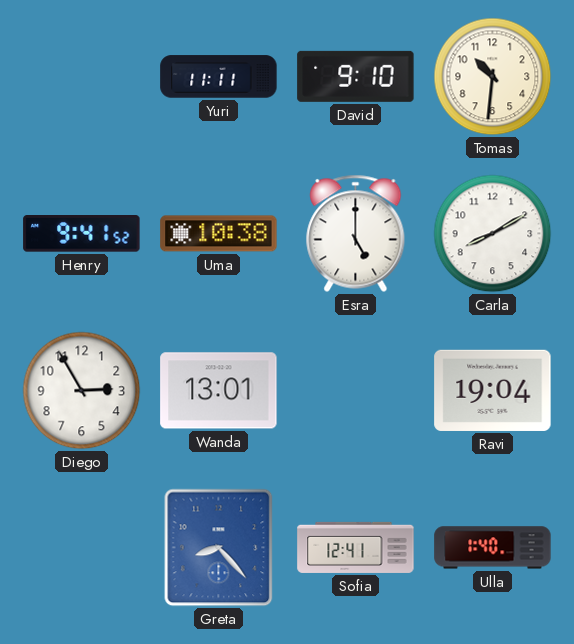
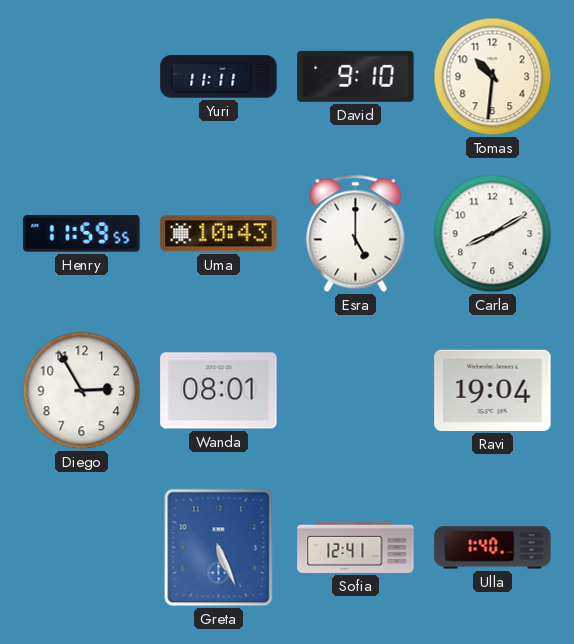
Henry: 9:41 -> 11:59
Uma: 10:38 -> 10:43
Wanda: 13:01 -> 08:01
Greta: 8:23 -> 5:26
